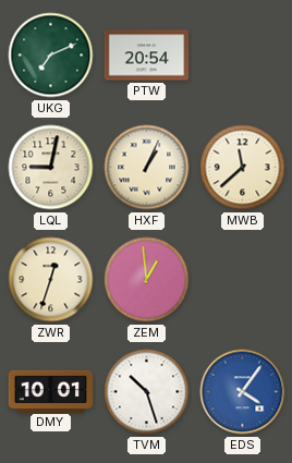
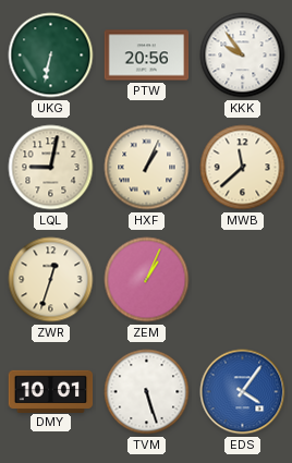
UKG: 7:11 -> 6:32
PTW: 20:54 -> 20:56
KKK: none -> 9:54
ZEM: 12:59 -> 1:04
TVM: 10:27 -> 5:27
